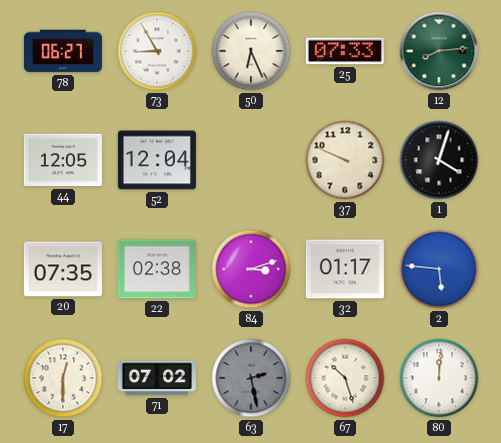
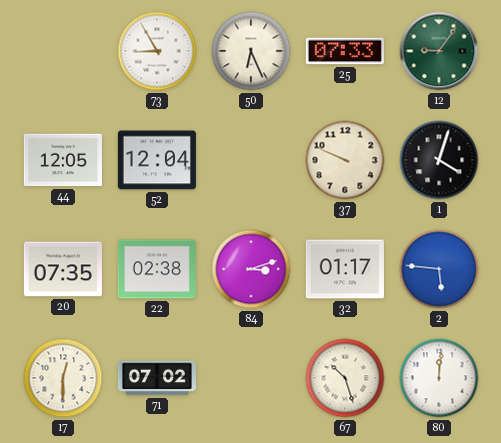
78: 06:27 -> none
12: 8:14 -> 9:06
63: 2:28 -> none
